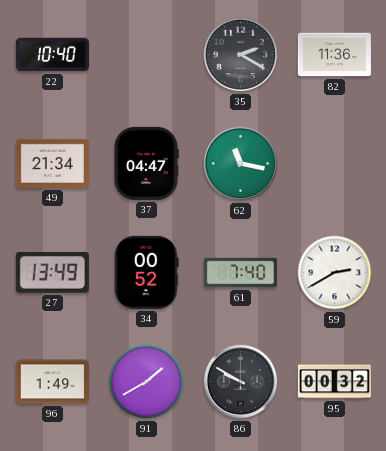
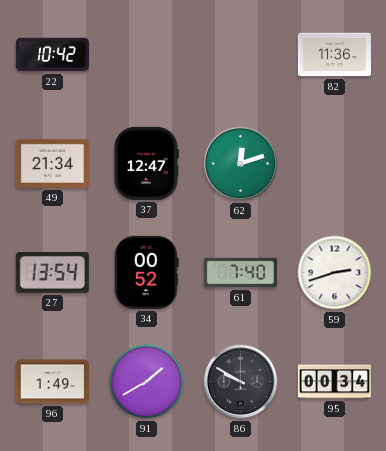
22: 10:40 -> 10:42
35: 2:20 -> none
37: 04:47 -> 12:47
62: 11:17 -> 12:12
27: 13:49 -> 13:54
59: 2:40 -> 2:42
95: 00:32 -> 00:34
